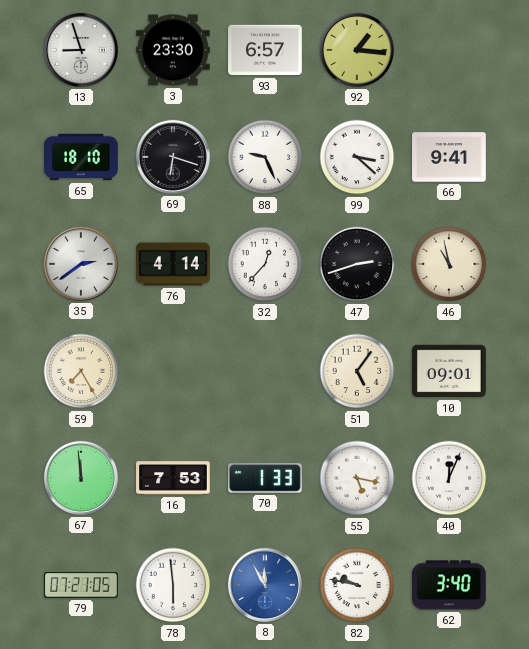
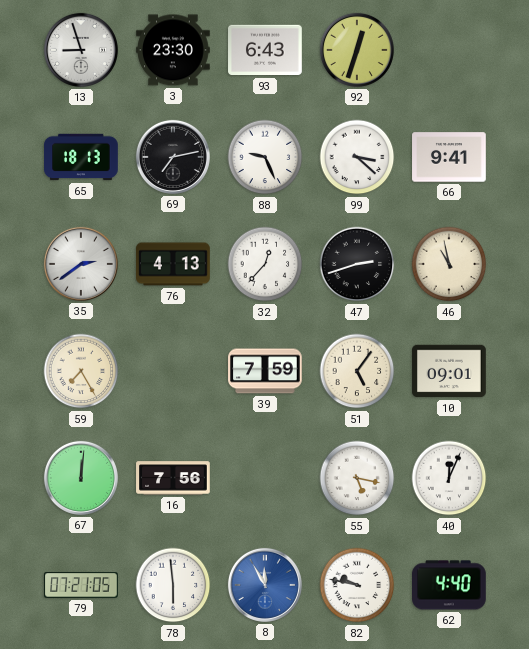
93: 6:57 -> 6:43
92: 1:16 -> 12:33
65: 18:10 -> 18:13
69: 6:18 -> 7:13
76: 4:14 -> 4:13
39: none -> 7:59
67: 11:59 -> 12:01
16: 7:53 -> 7:56
70: 1:33 -> none
62: 3:40 -> 4:40
